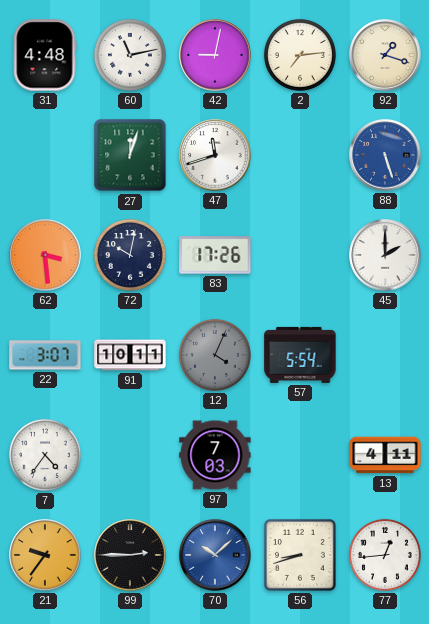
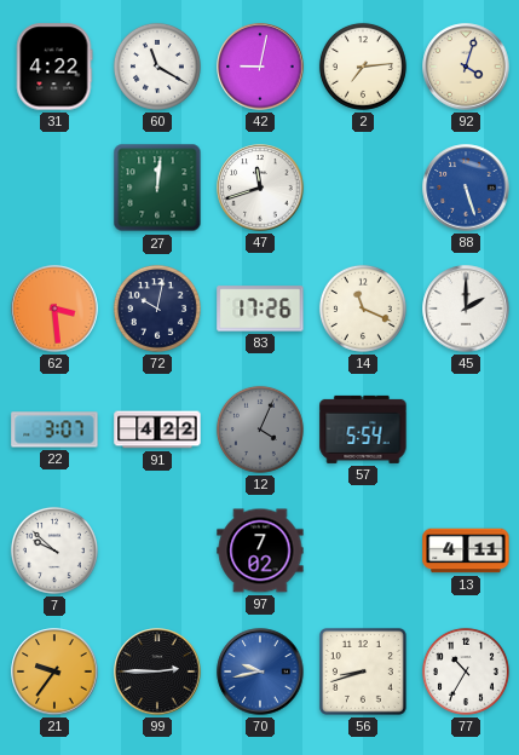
31: 4:48 -> 4:22
60: 11:13 -> 11:20
92: 1:18 -> 4:03
27: 12:03 -> 12:01
14: none -> 11:19
91: 10:11 -> 4:22
7: 4:36 -> 9:52
97: 7:03 -> 7:02
70: 10:08 -> 9:43
77: 12:44 -> 10:35
